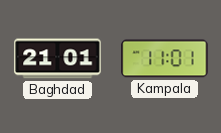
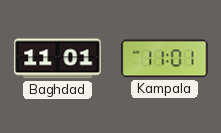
Baghdad: 21:01 -> 11:01
